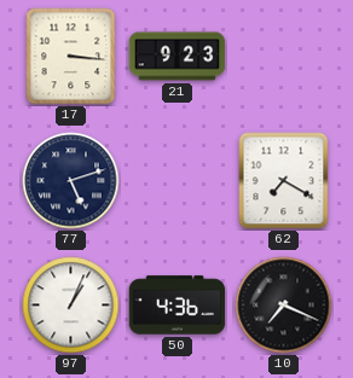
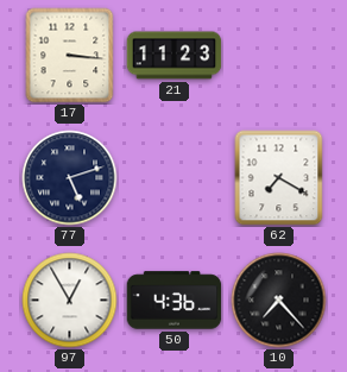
21: 9:23 -> 11:23
97: 1:04 -> 12:55
10: 7:19 -> 7:23
